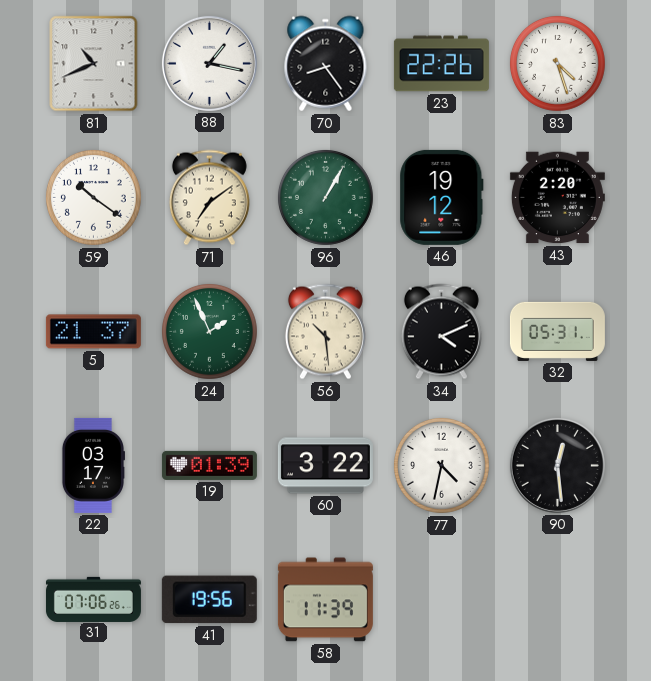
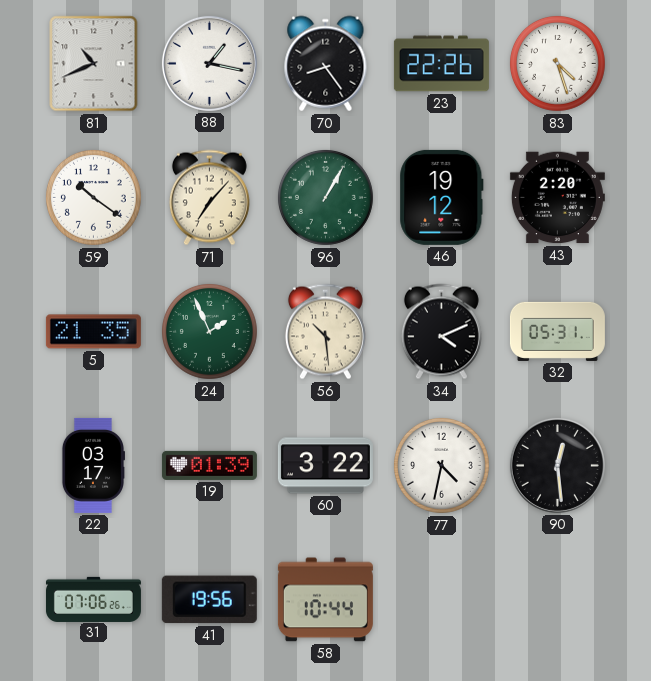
71: 7:09 -> 7:07
5: 21:37 -> 21:35
58: 11:39 -> 10:44
